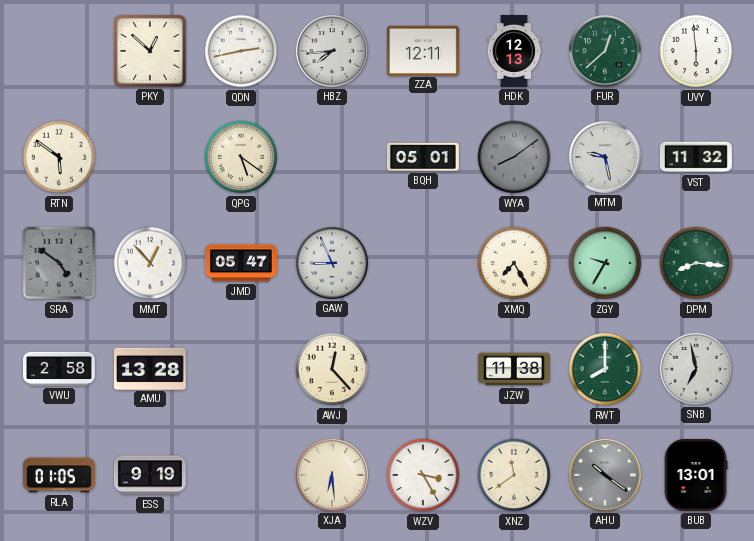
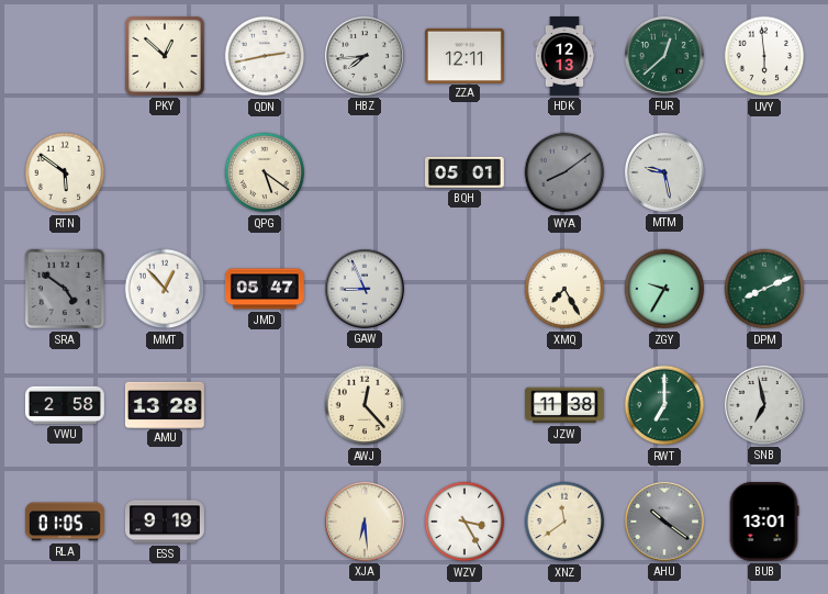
VST: 11:32 -> none
DPM: 8:16 -> 8:11
RWT: 8:00 -> 7:00
